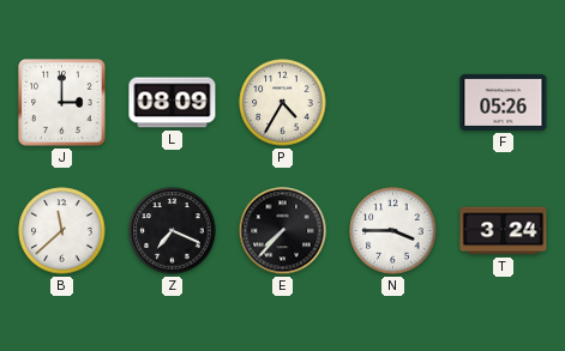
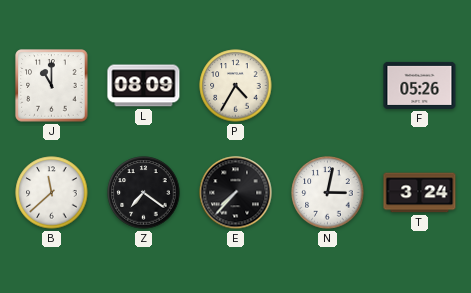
J: 3:00 -> 11:00
Z: 7:19 -> 7:21
N: 3:45 -> 3:02
